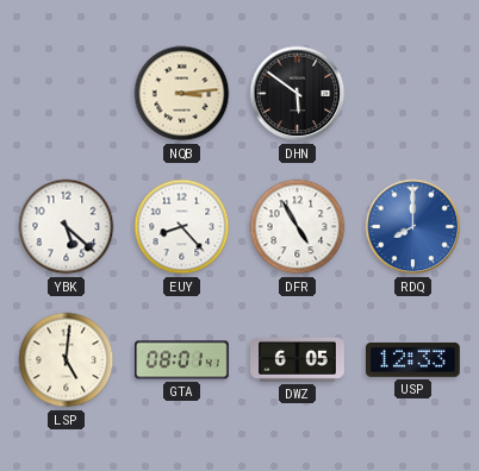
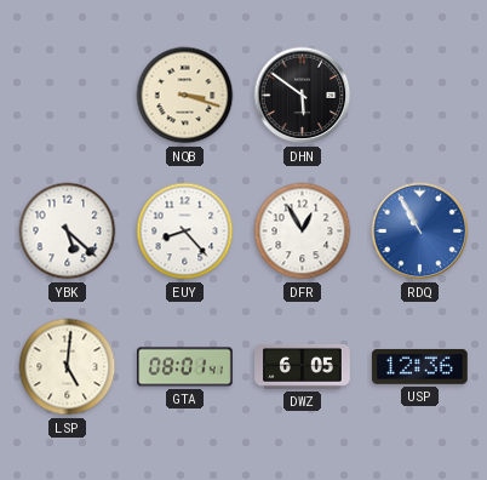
NQB: 3:14 -> 3:18
DFR: 4:55 -> 12:55
RDQ: 8:00 -> 10:55
USP: 12:33 -> 12:36
